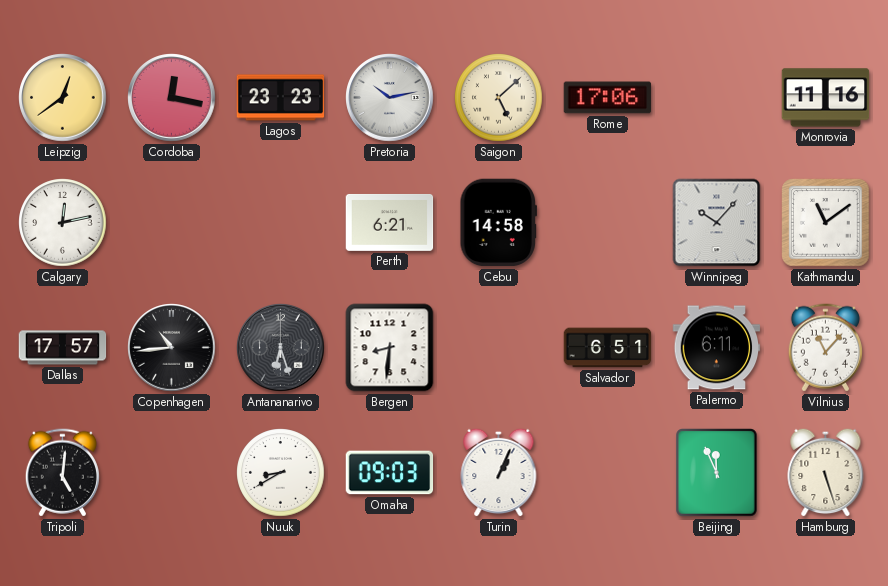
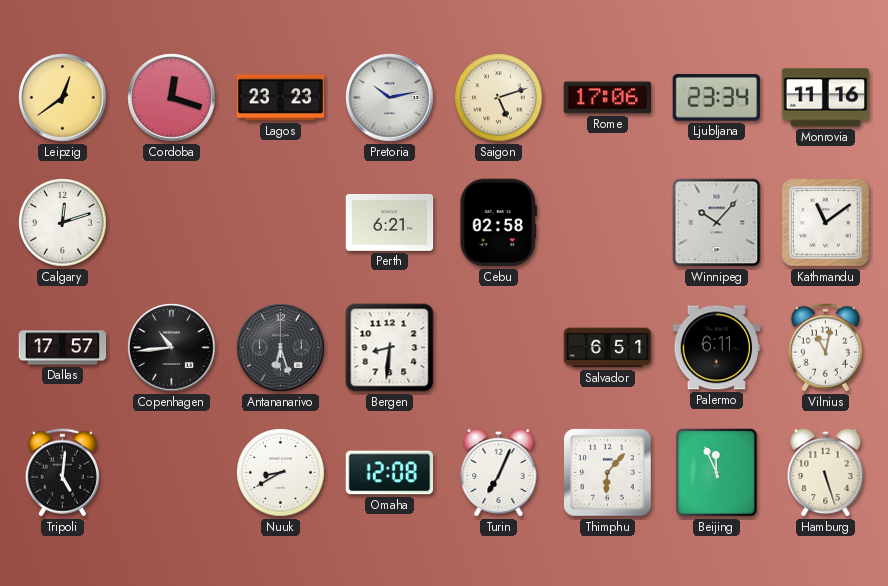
Cordoba: 12:17 -> 12:18
Saigon: 5:08 -> 5:12
Ljubljana: none -> 23:34
Calgary: 12:13 -> 12:12
Cebu: 14:58 -> 02:58
Vilnius: 11:07 -> 11:02
Omaha: 09:03 -> 12:08
Turin: 1:04 -> 7:04
Thimphu: none -> 6:07
